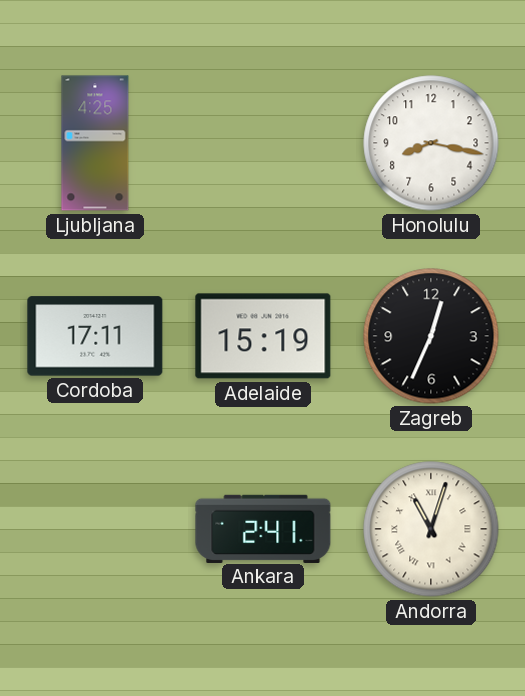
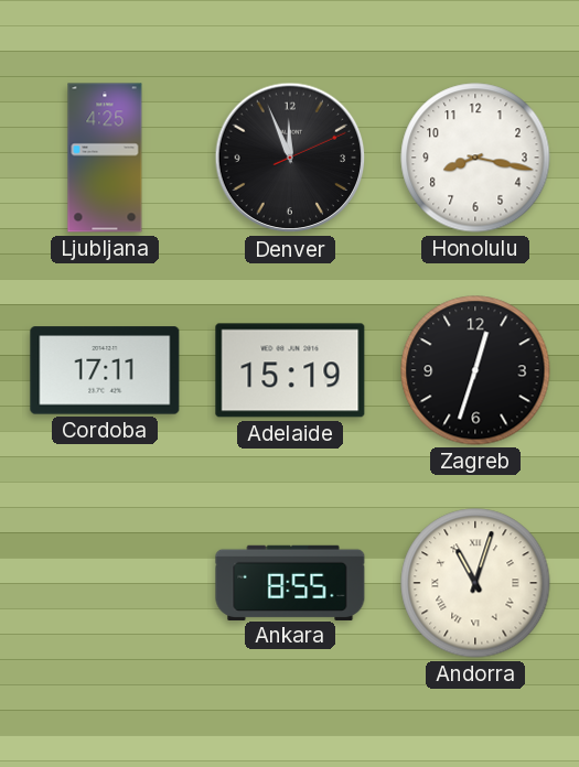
Denver: none -> 11:56
Zagreb: 12:34 -> 12:33
Ankara: 2:41 -> 8:55
